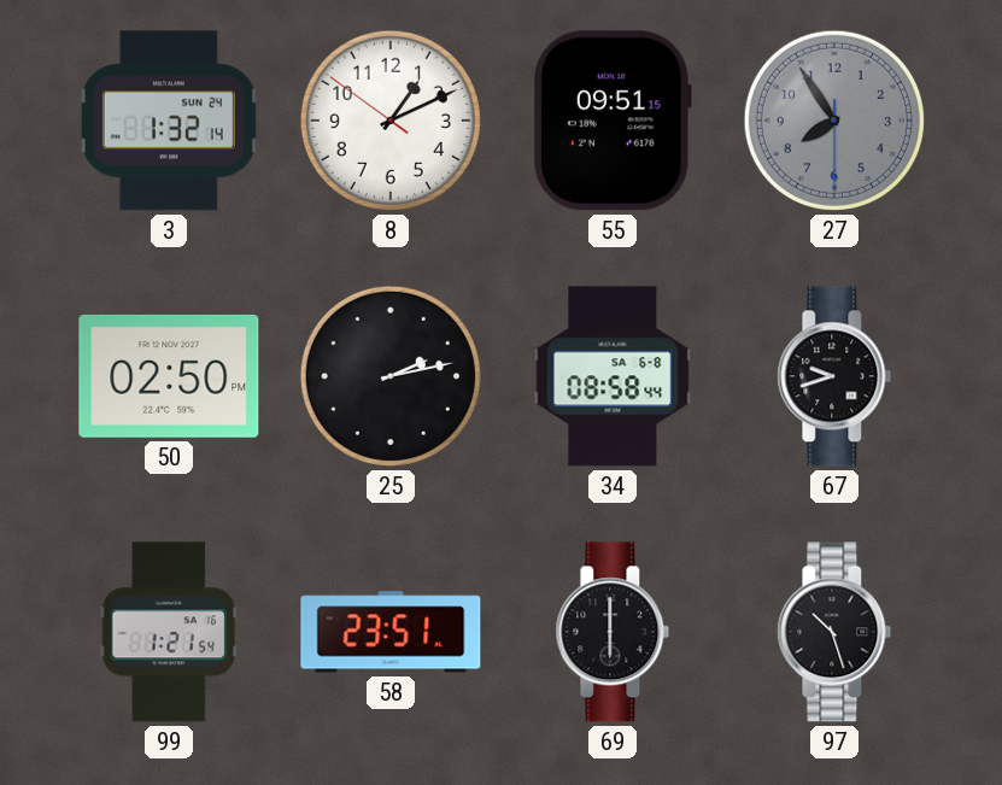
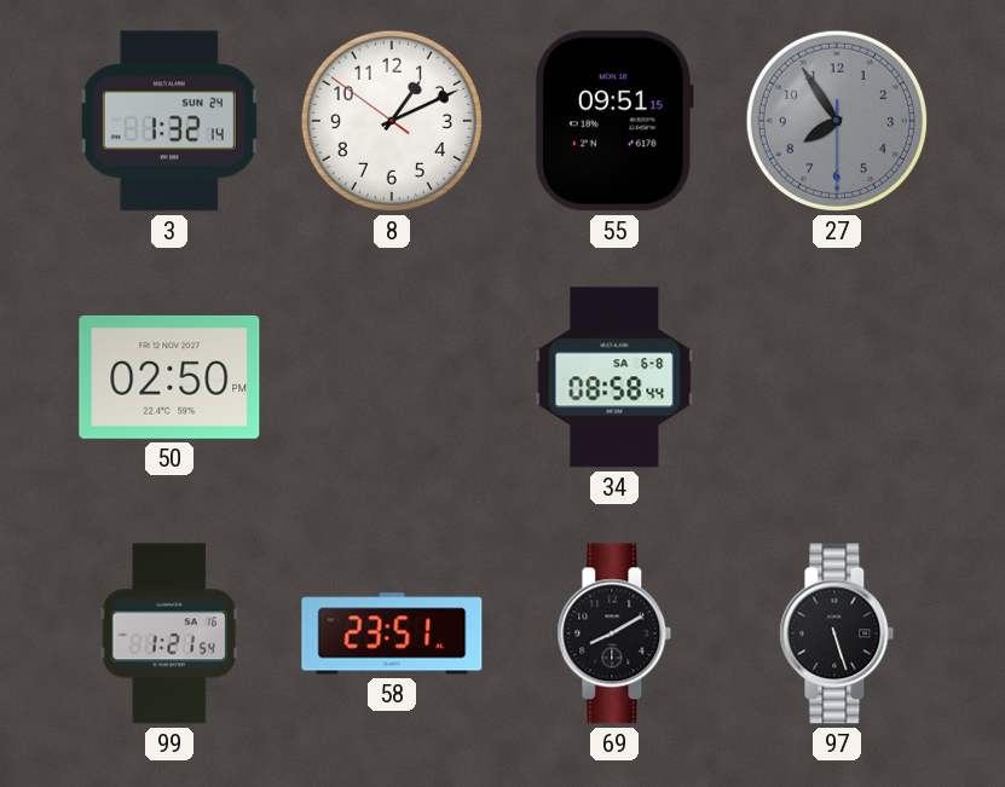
25: 2:13 -> none
67: 9:42 -> none
69: 6:00 -> 8:10
97: 10:27 -> 5:27
